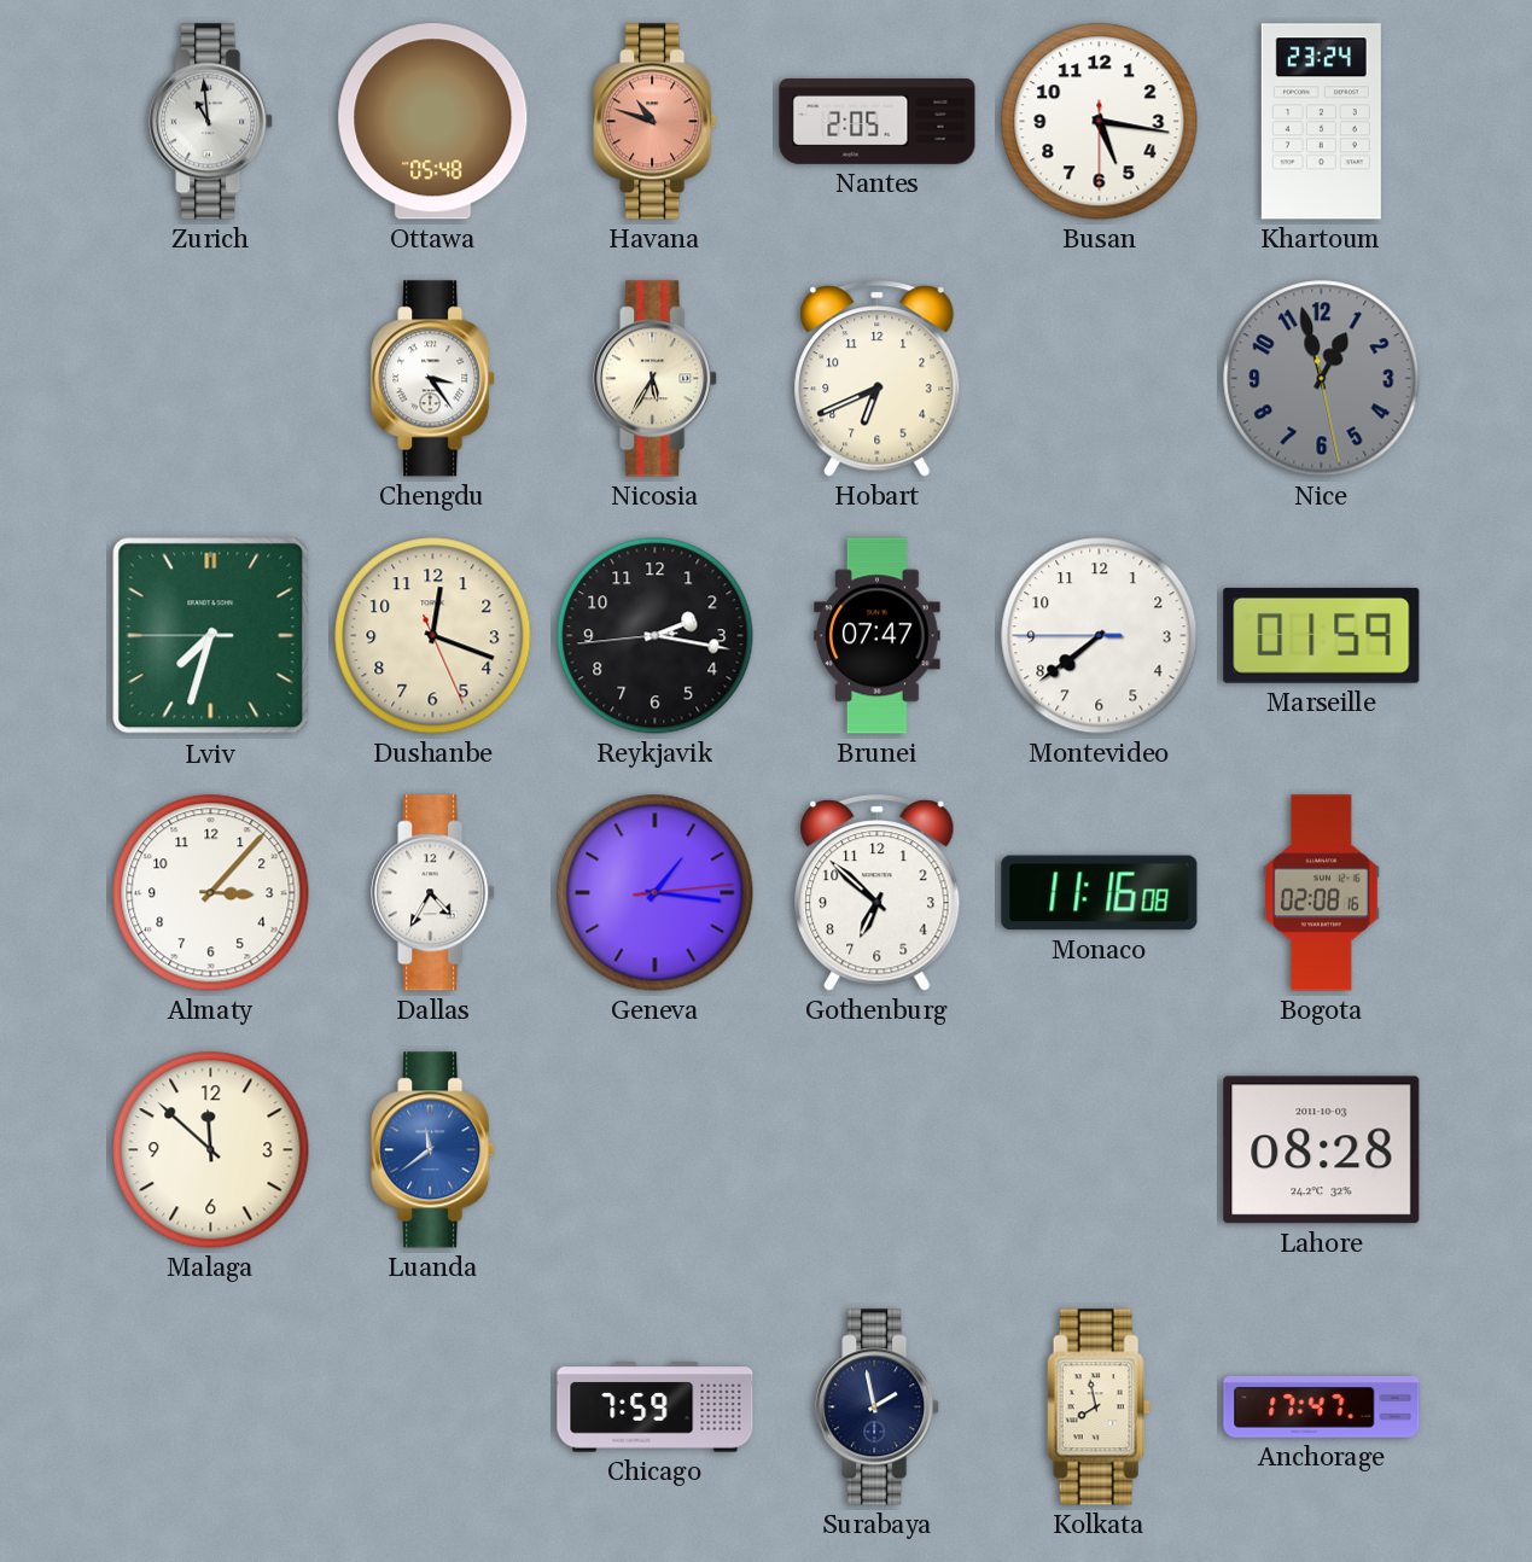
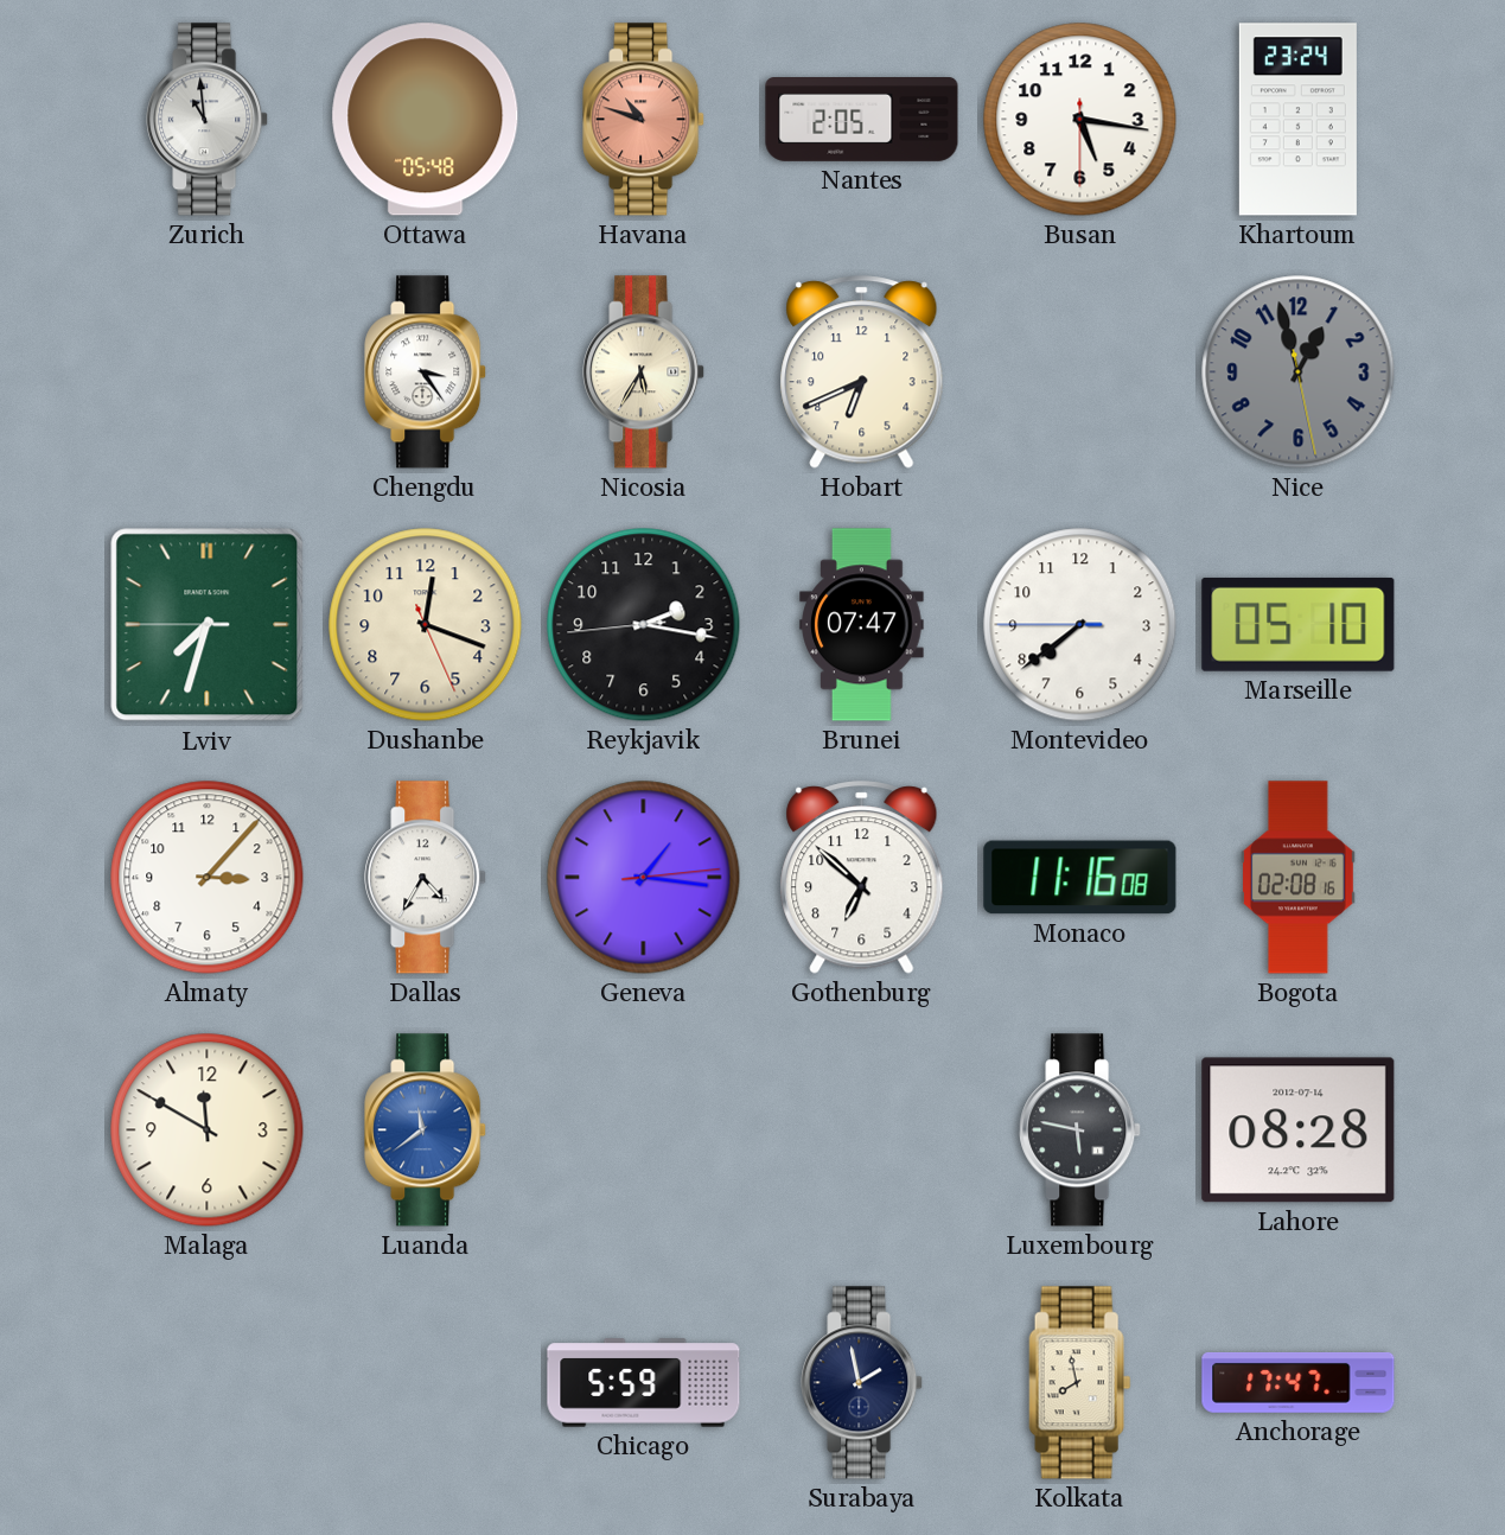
Marseille: 01:59 -> 05:10
Malaga: 11:52 -> 11:50
Luxembourg: none -> 5:47
Lahore date: 2011-10-03 -> 2012-07-14
Chicago: 7:59 -> 5:59
